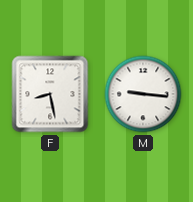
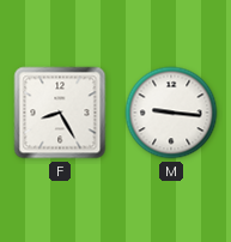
F: 8:28 -> 8:25
